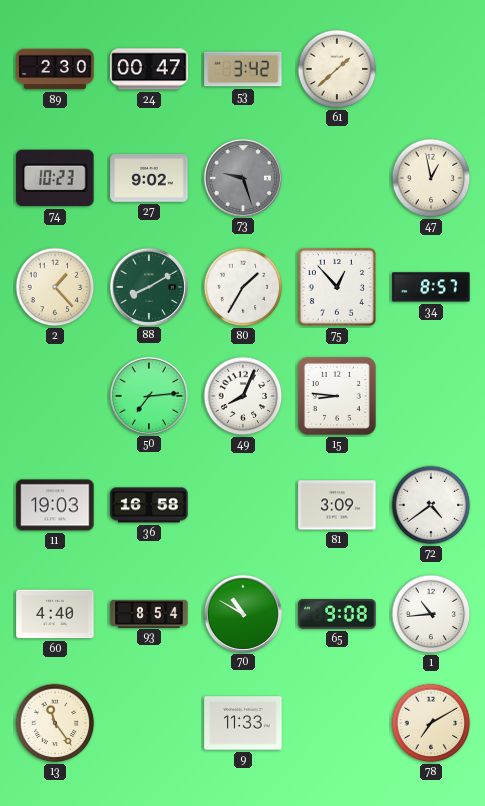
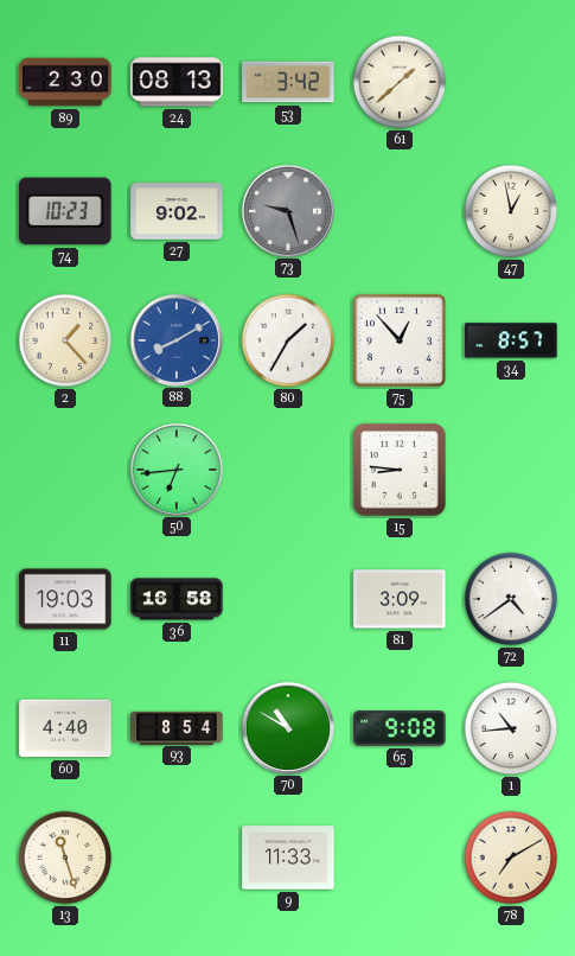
24: 00:47 -> 08:13
88 dial: green -> blue
50: 7:14 -> 6:44
49: 8:04 -> none
13: 11:24 -> 11:27
